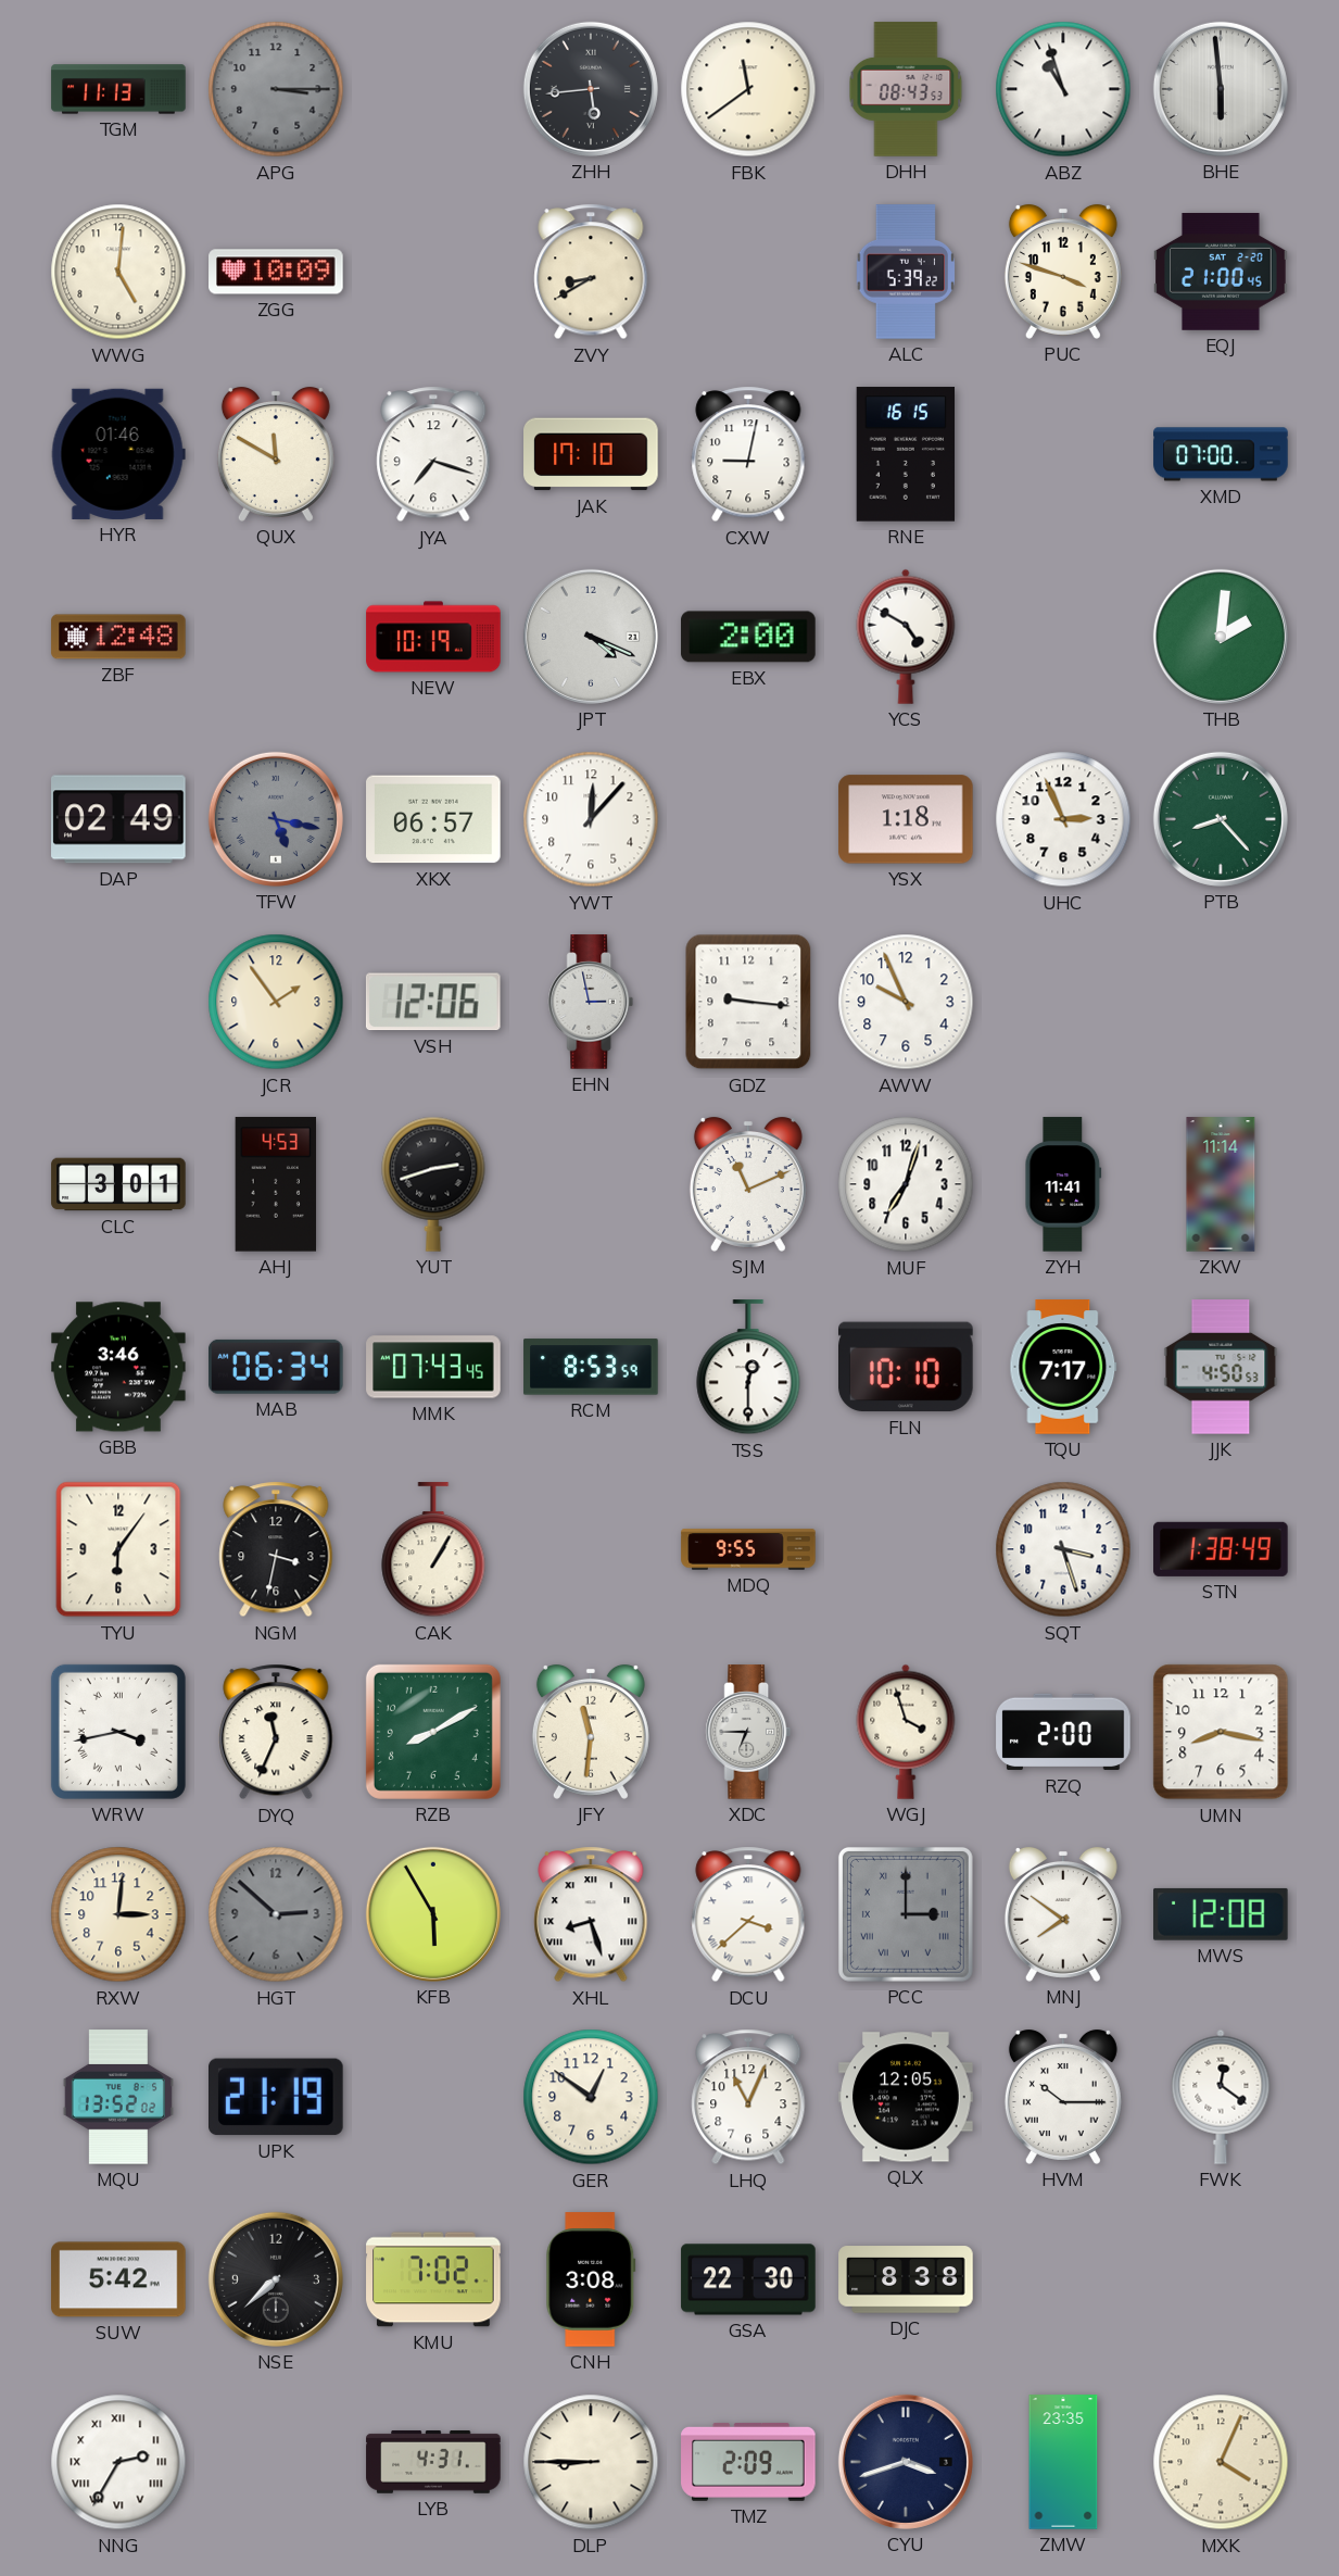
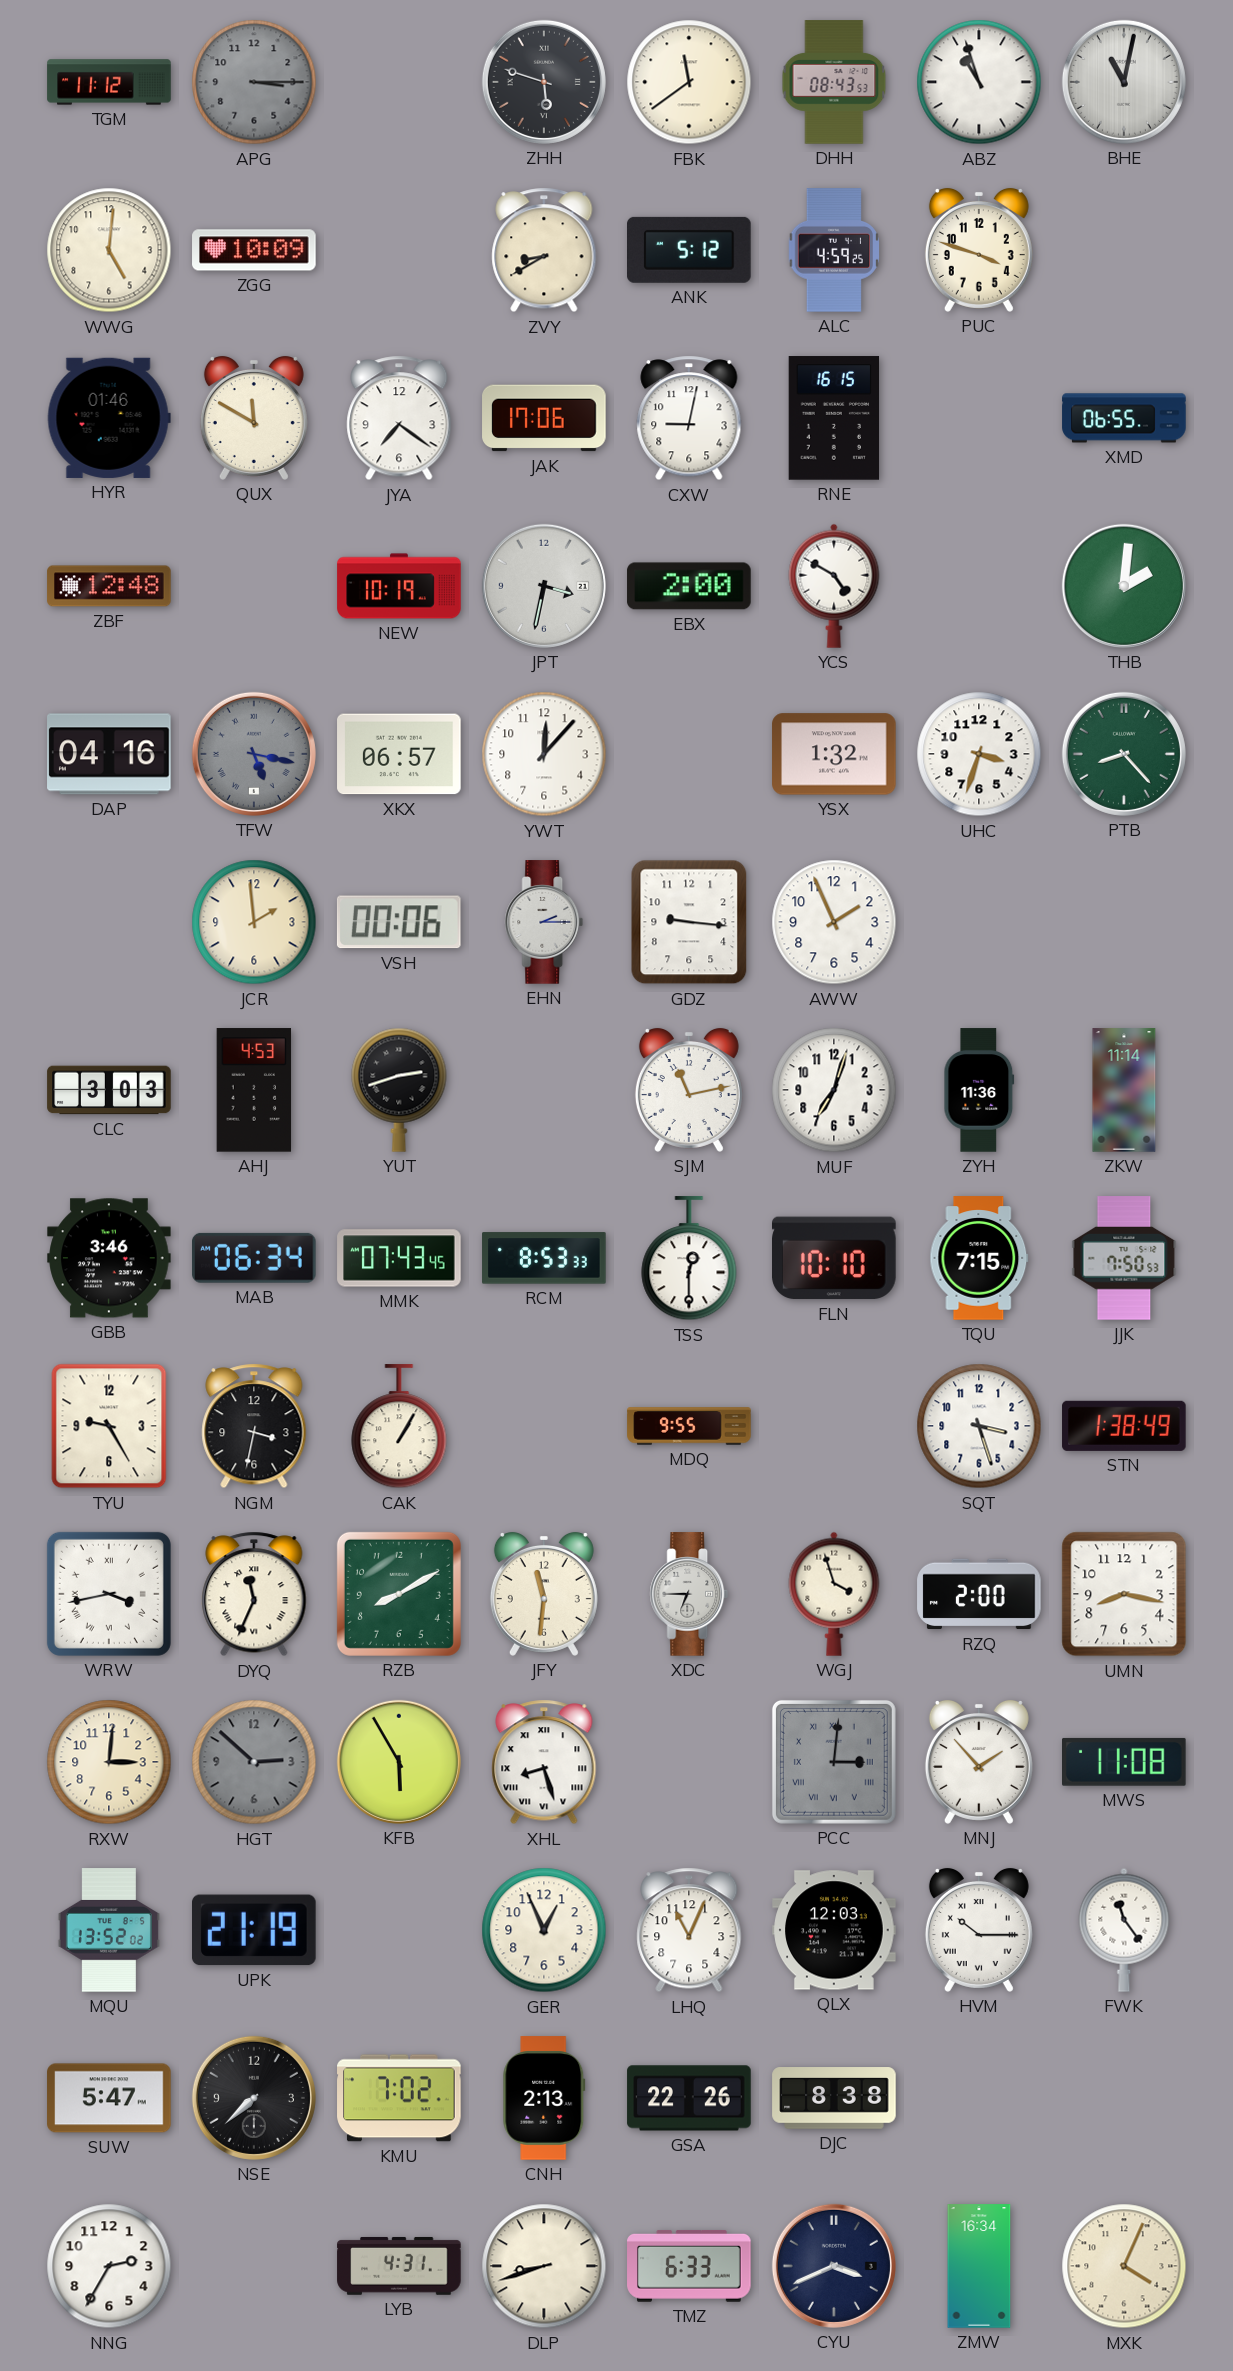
TGM: 11:13 -> 11:12
ZHH: 5:44 -> 5:48
BHE: 5:59 -> 11:02
ANK: none -> 5:12
ALC: 5:39 -> 4:59
EQJ: 21:00 -> none
JYA: 7:18 -> 7:21
JAK: 17:10 -> 17:06
XMD: 07:00 -> 06:55
JPT: 4:19 -> 3:32
DAP: 02:49 -> 04:16
YSX: 1:18 -> 1:32
UHC: 2:56 -> 3:33
JCR: 1:54 -> 1:59
VSH: 12:06 -> 00:06
EHN: 2:58 -> 2:15
AWW: 9:56 -> 1:56
CLC: 3:01 -> 3:03
SJM: 11:11 -> 11:13
ZYH: 11:41 -> 11:36
RCM: 8:53:59 -> 8:53:33
TQU: 7:17 -> 7:15
JJK: 4:50 -> 7:50
TYU: 6:06 -> 9:25
DCU: 3:38 -> none
PCC: 3:00 -> 3:01
MNJ: 7:51 -> 1:53
MWS: 12:08 -> 11:08
GER: 12:51 -> 12:56
QLX: 12:05 -> 12:03
FWK: 12:21 -> 11:24
SUW: 5:42 -> 5:47
CNH: 3:08 -> 2:13
GSA: 22:30 -> 22:26
NNG numerals: Roman -> Arabic
DLP: 8:45 -> 8:42
TMZ: 2:09 -> 6:33
CYU: 3:42 -> 3:41
ZMW: 23:35 -> 16:34
